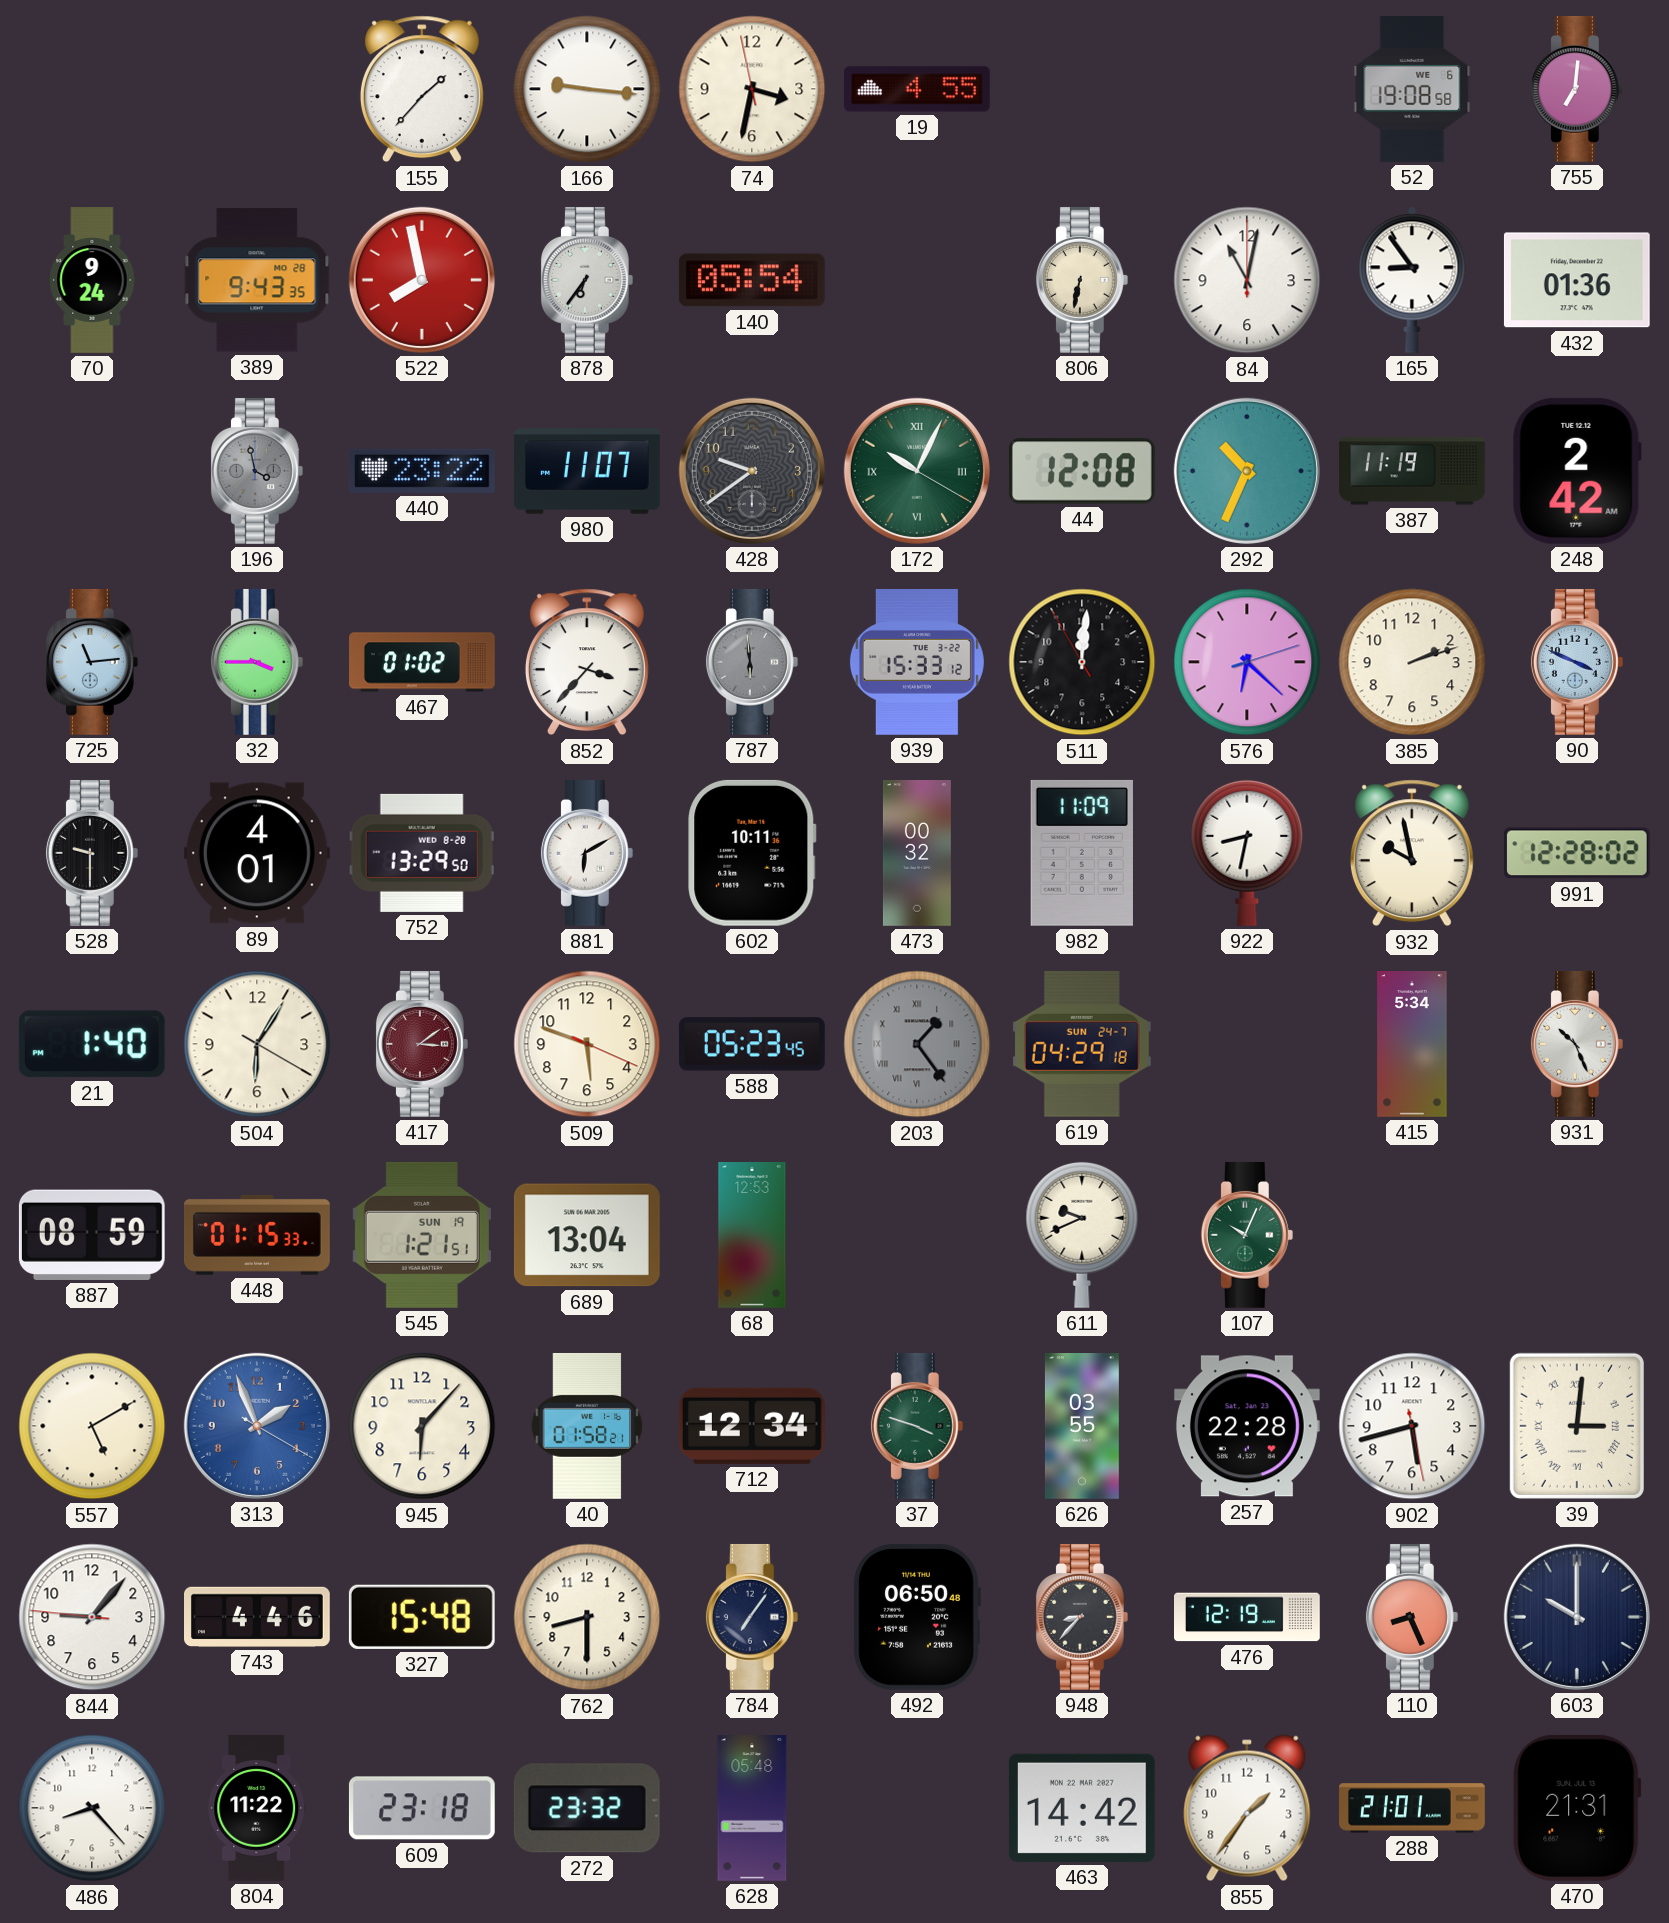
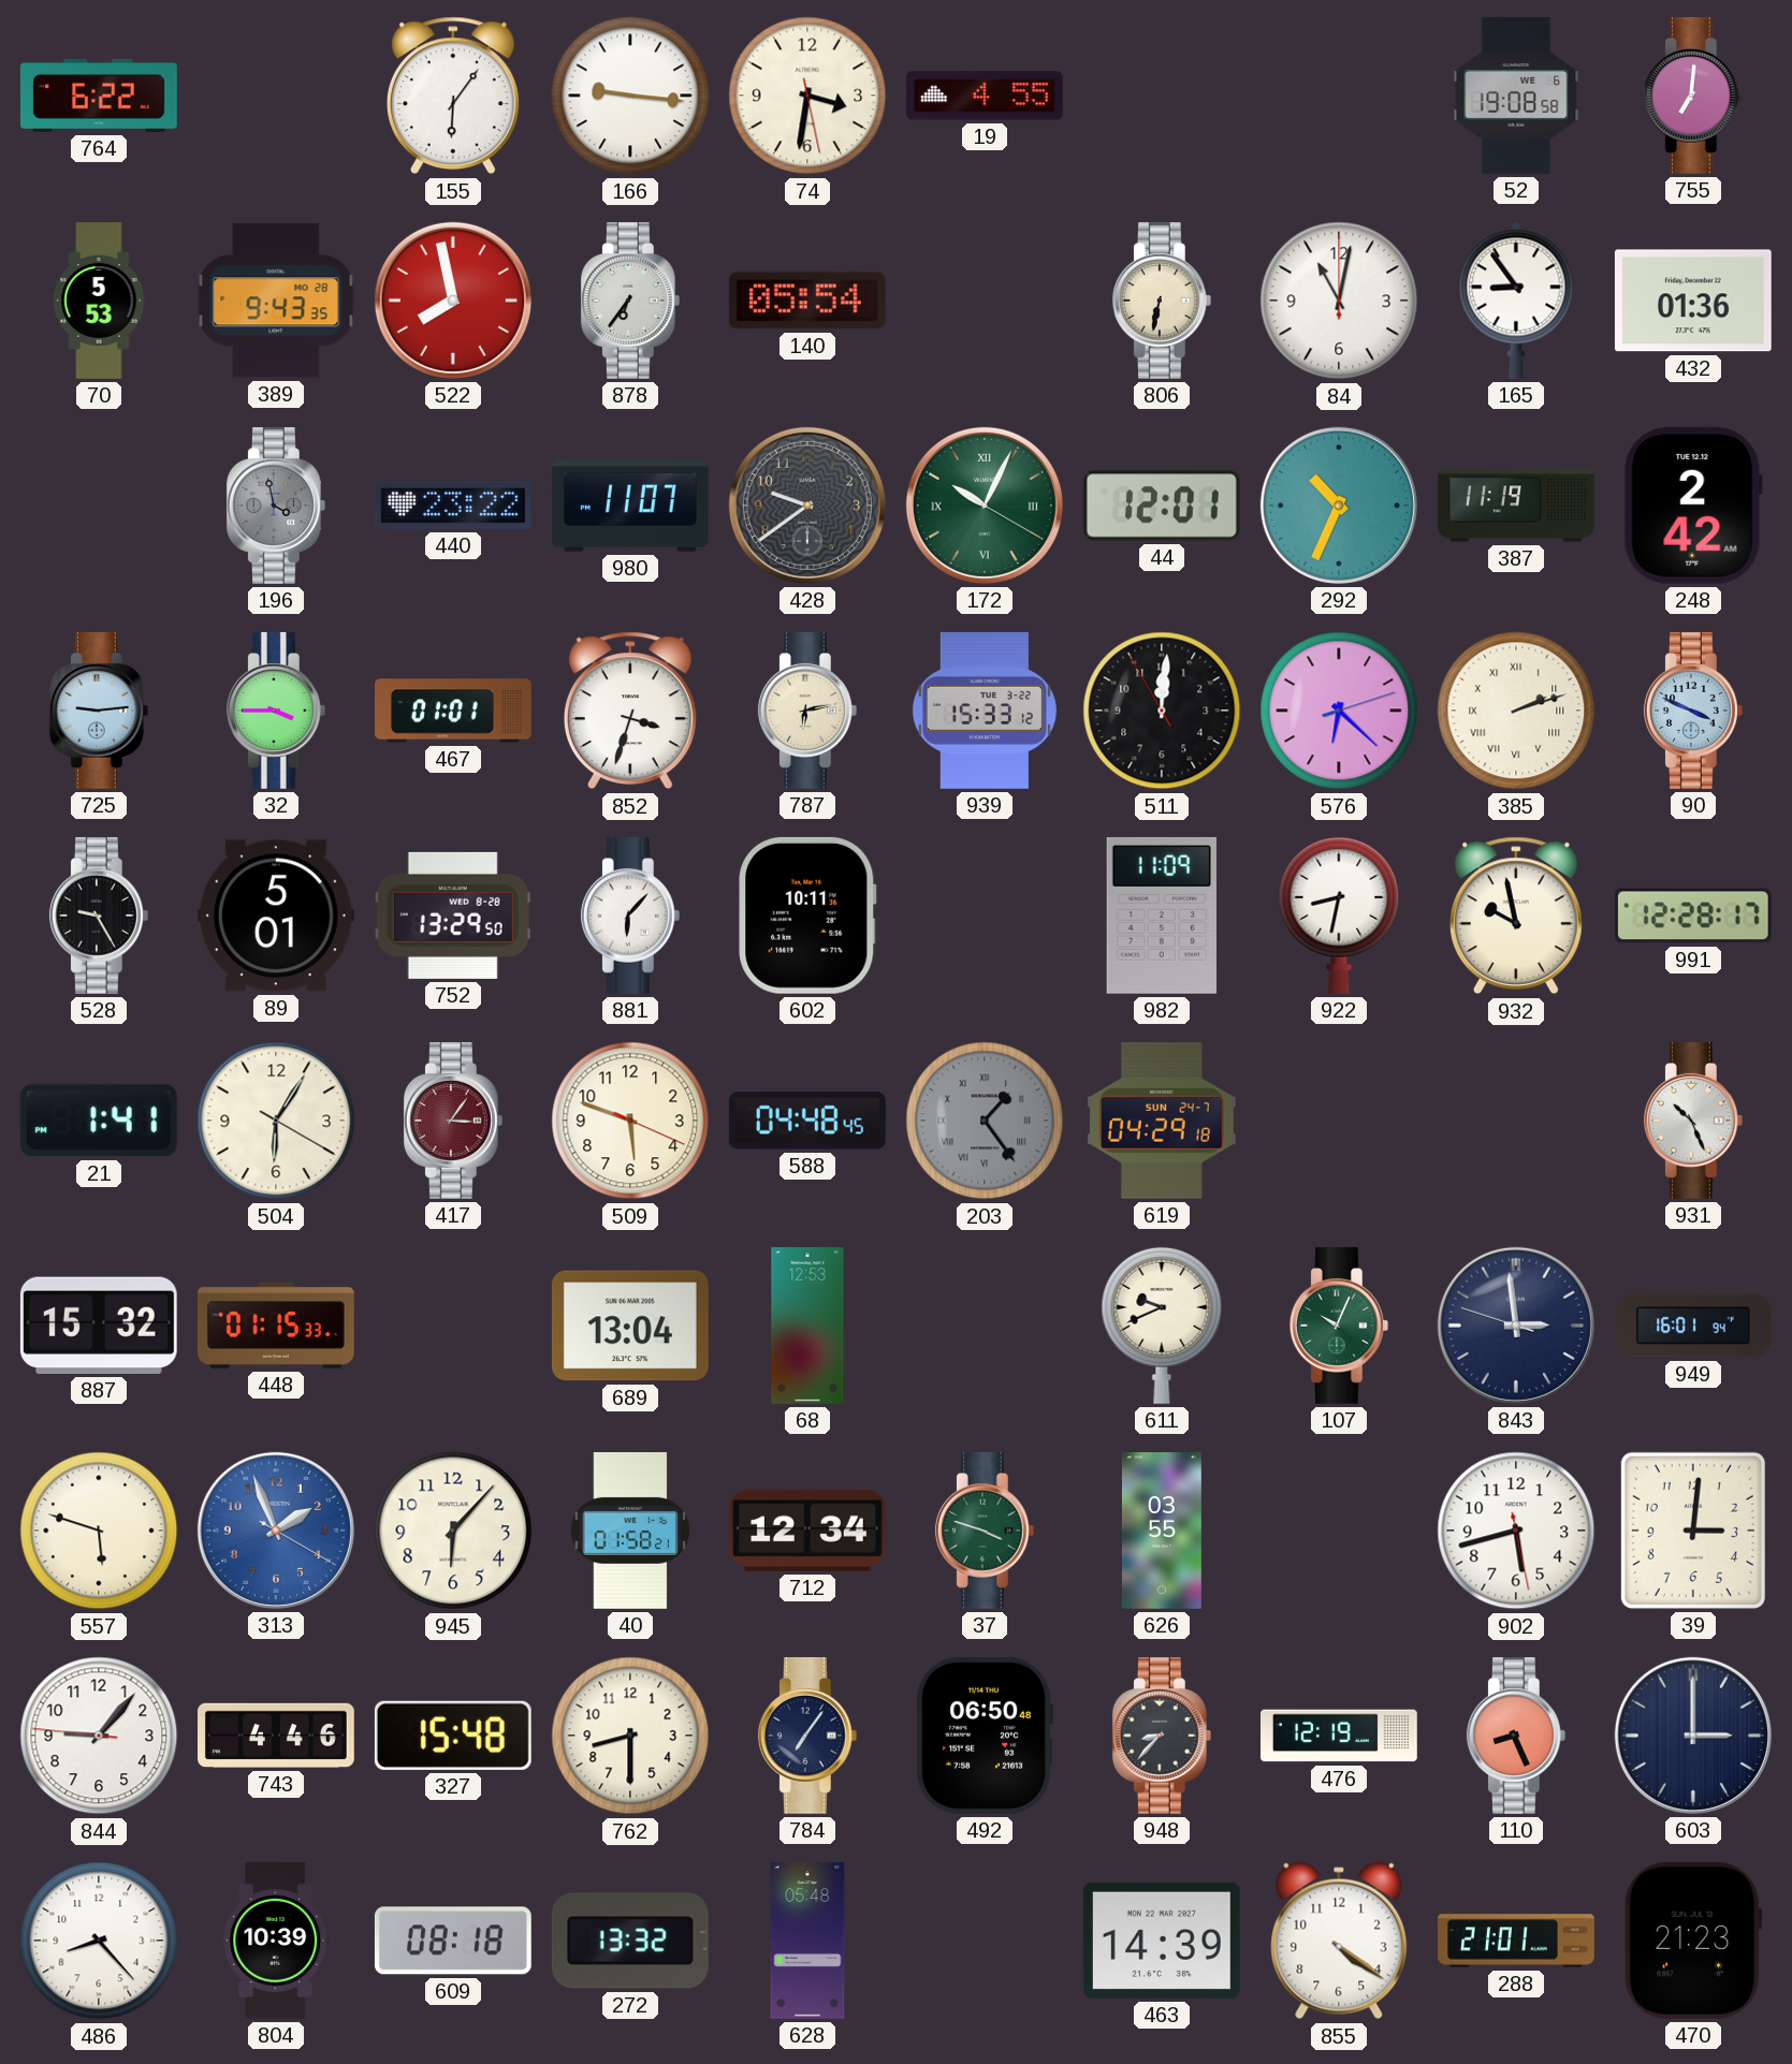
764: none -> 6:22
155: 1:37 -> 6:06
74: 3:31:58 -> 3:31:28
70: 9:24 -> 5:53
44: 12:08 -> 12:01
725: 11:14 -> 9:14
467: 01:02 -> 01:01
852: 3:37 -> 3:33
787: 5:59 -> 6:13
787 dial: grey -> cream
385 numerals: Arabic -> Roman
528: 9:30 -> 9:25
89: 4:01 -> 5:01
881: 6:10 -> 6:07
473: 00:32 -> none
991: 12:28:02 -> 12:28:17
21: 1:40 -> 1:41
417: 3:09 -> 3:06
588: 05:23 -> 04:48
415: 5:34 -> none
887: 08:59 -> 15:32
545: 1:21 -> none
843: none -> 2:58
949: none -> 16:01
557: 5:10 -> 5:48
257: 22:28 -> none
39 numerals: Roman -> Arabic
603: 10:00 -> 3:00
804: 11:22 -> 10:39
609: 23:18 -> 08:18
272: 23:32 -> 13:32
463: 14:42 -> 14:39
855: 1:36 -> 4:21
470: 21:31 -> 21:23
